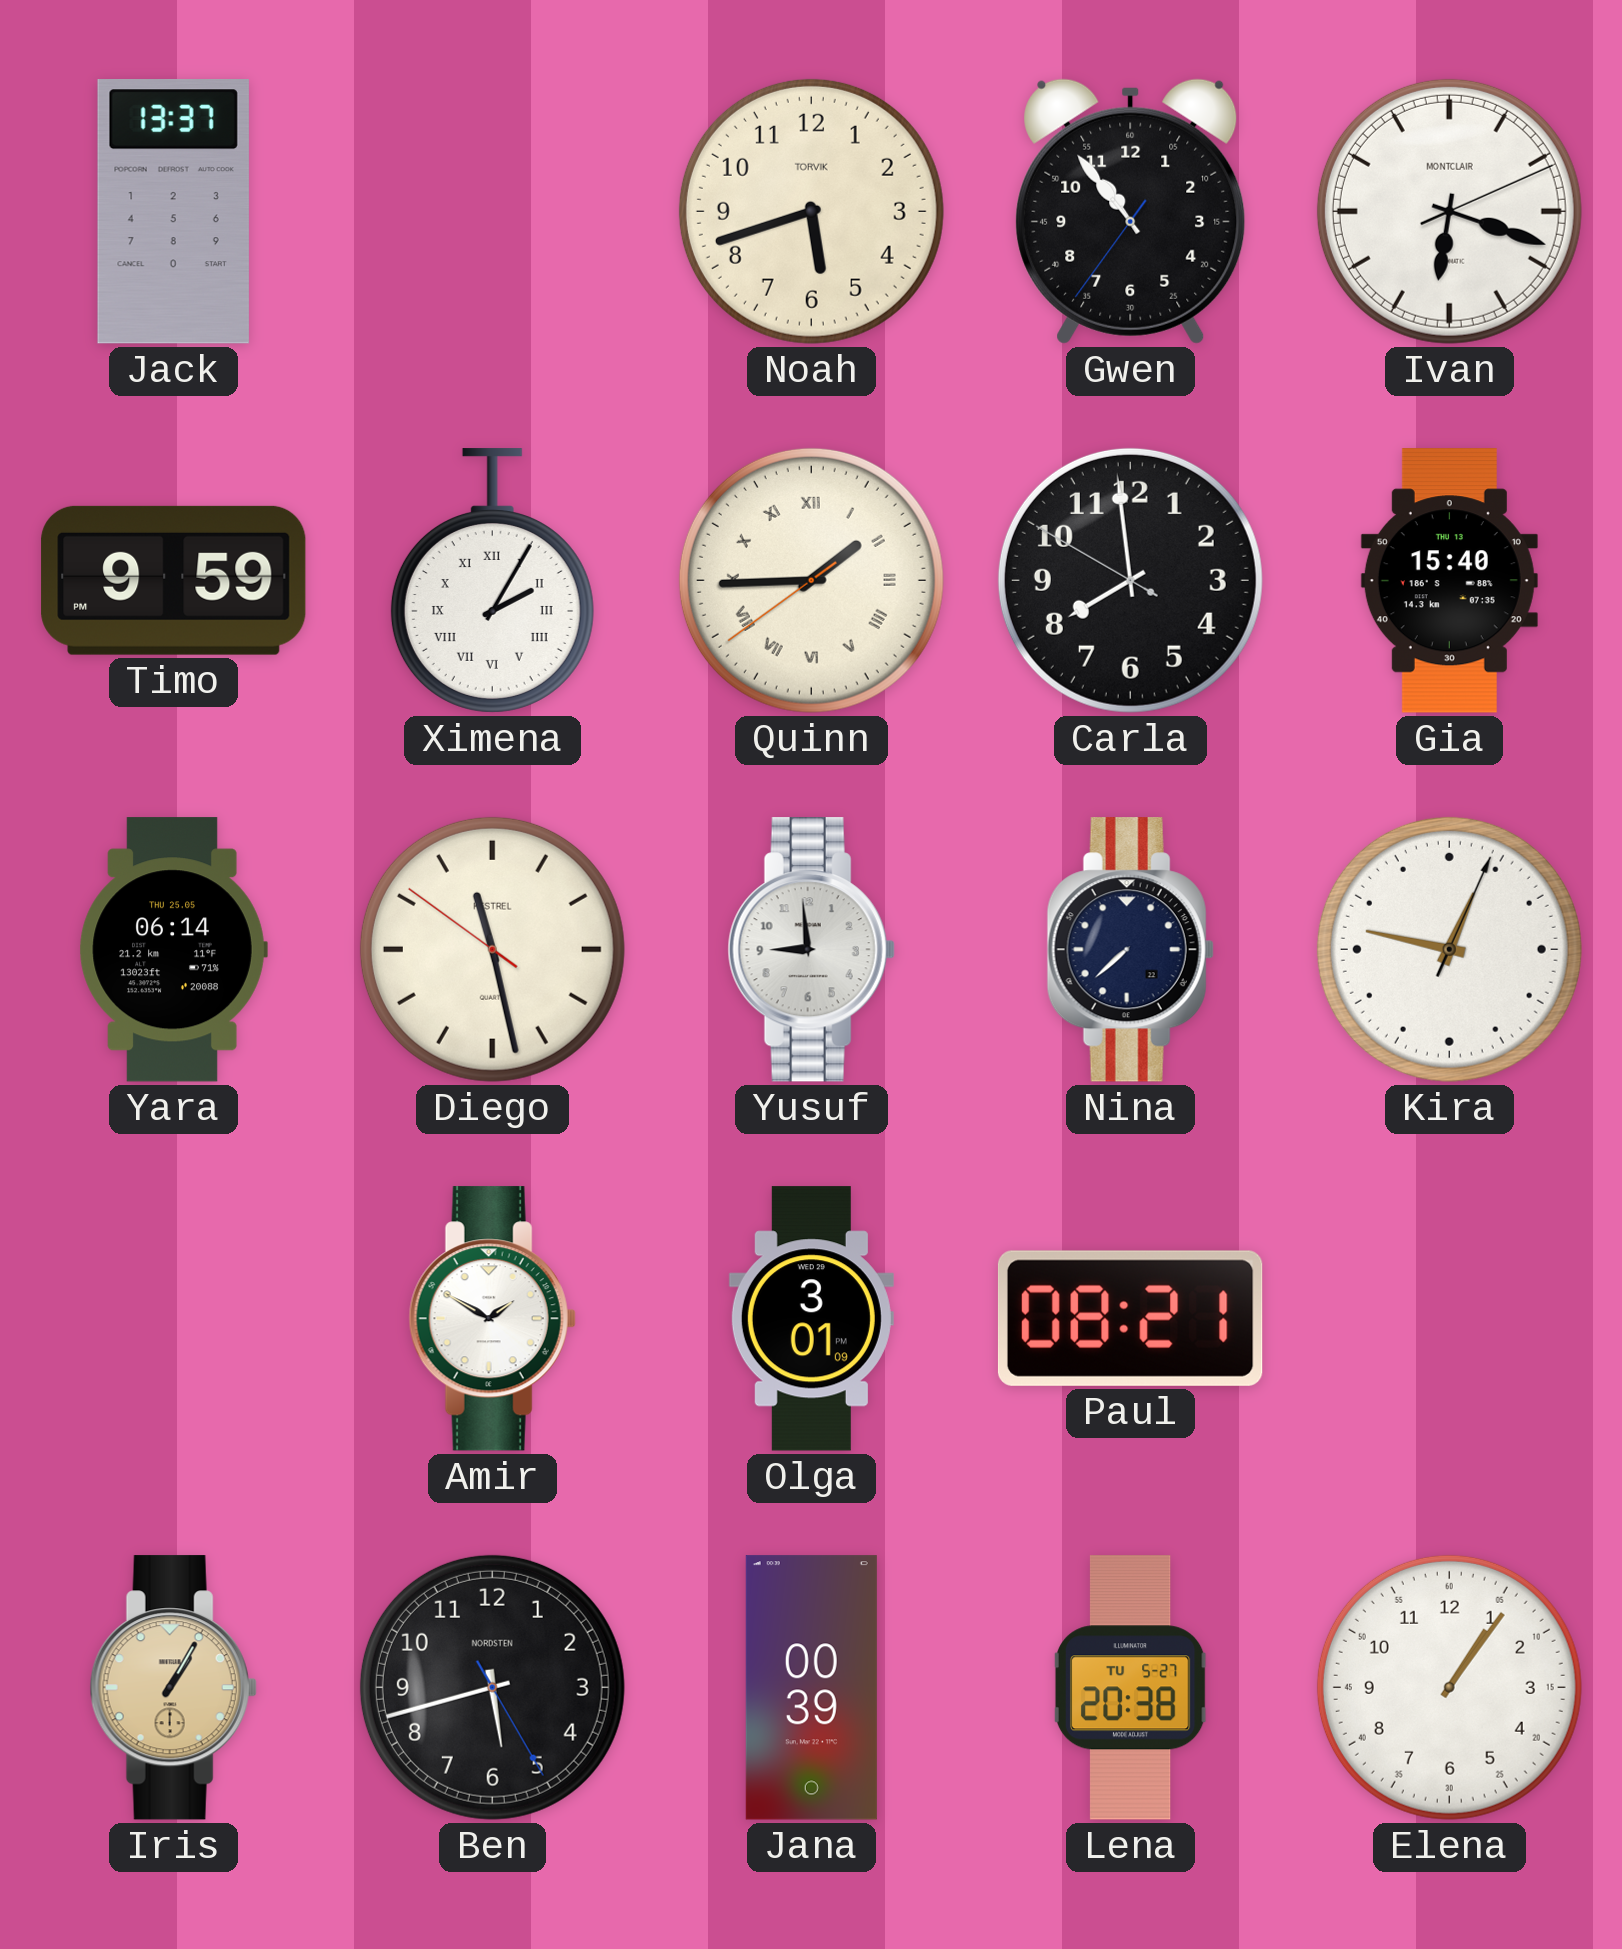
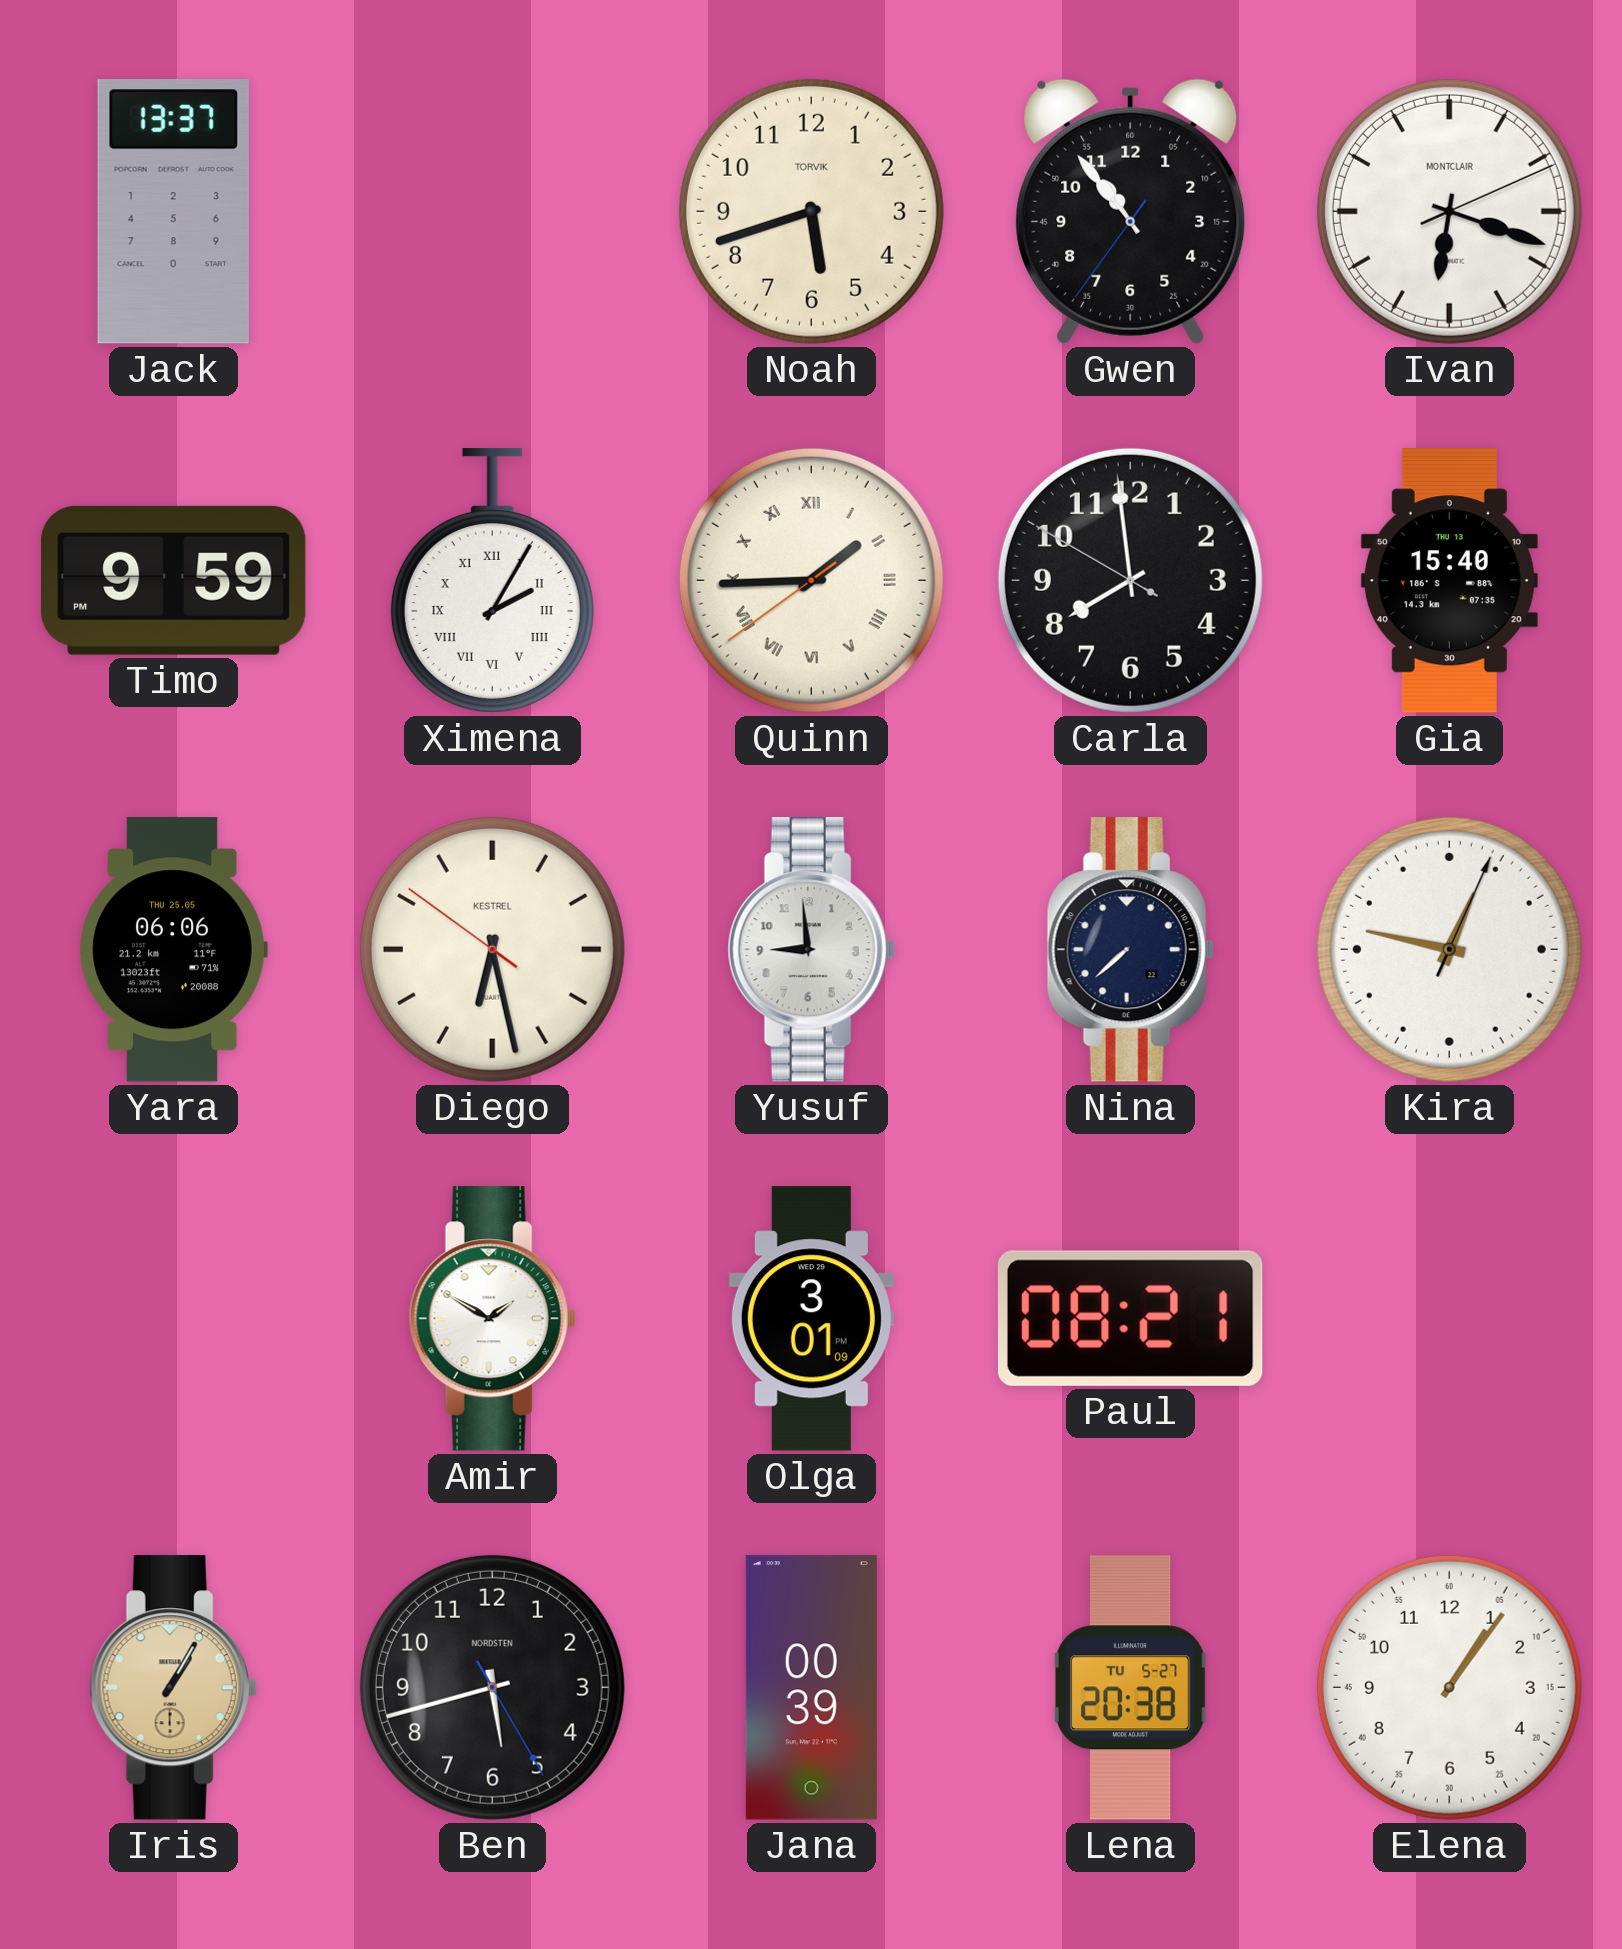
Yara: 06:14 -> 06:06
Diego: 11:27 -> 6:27
